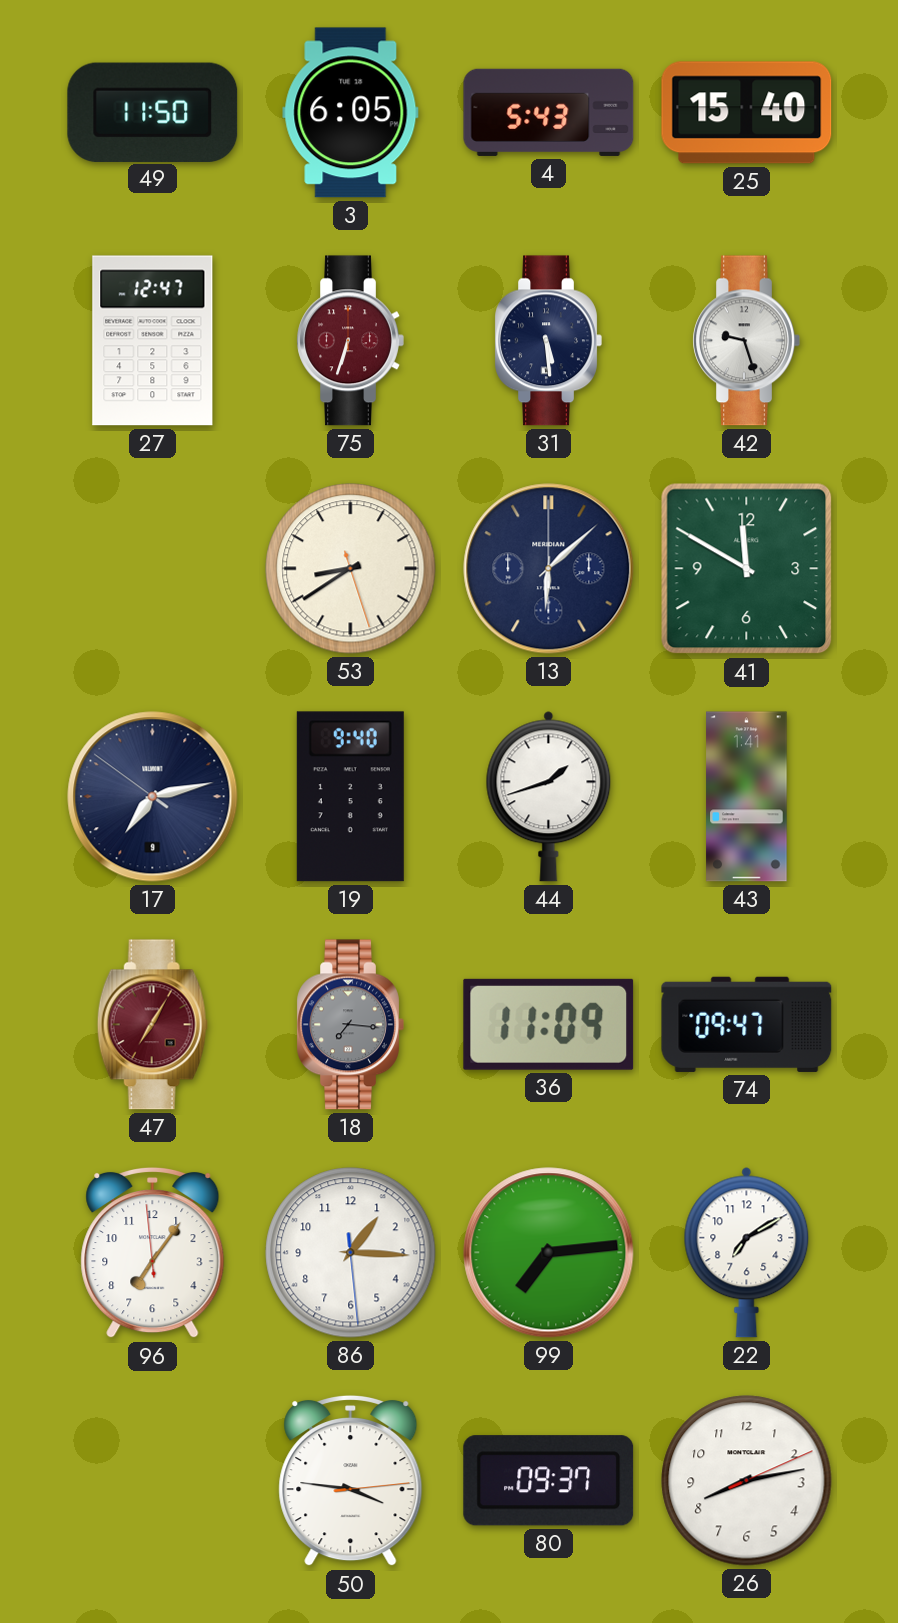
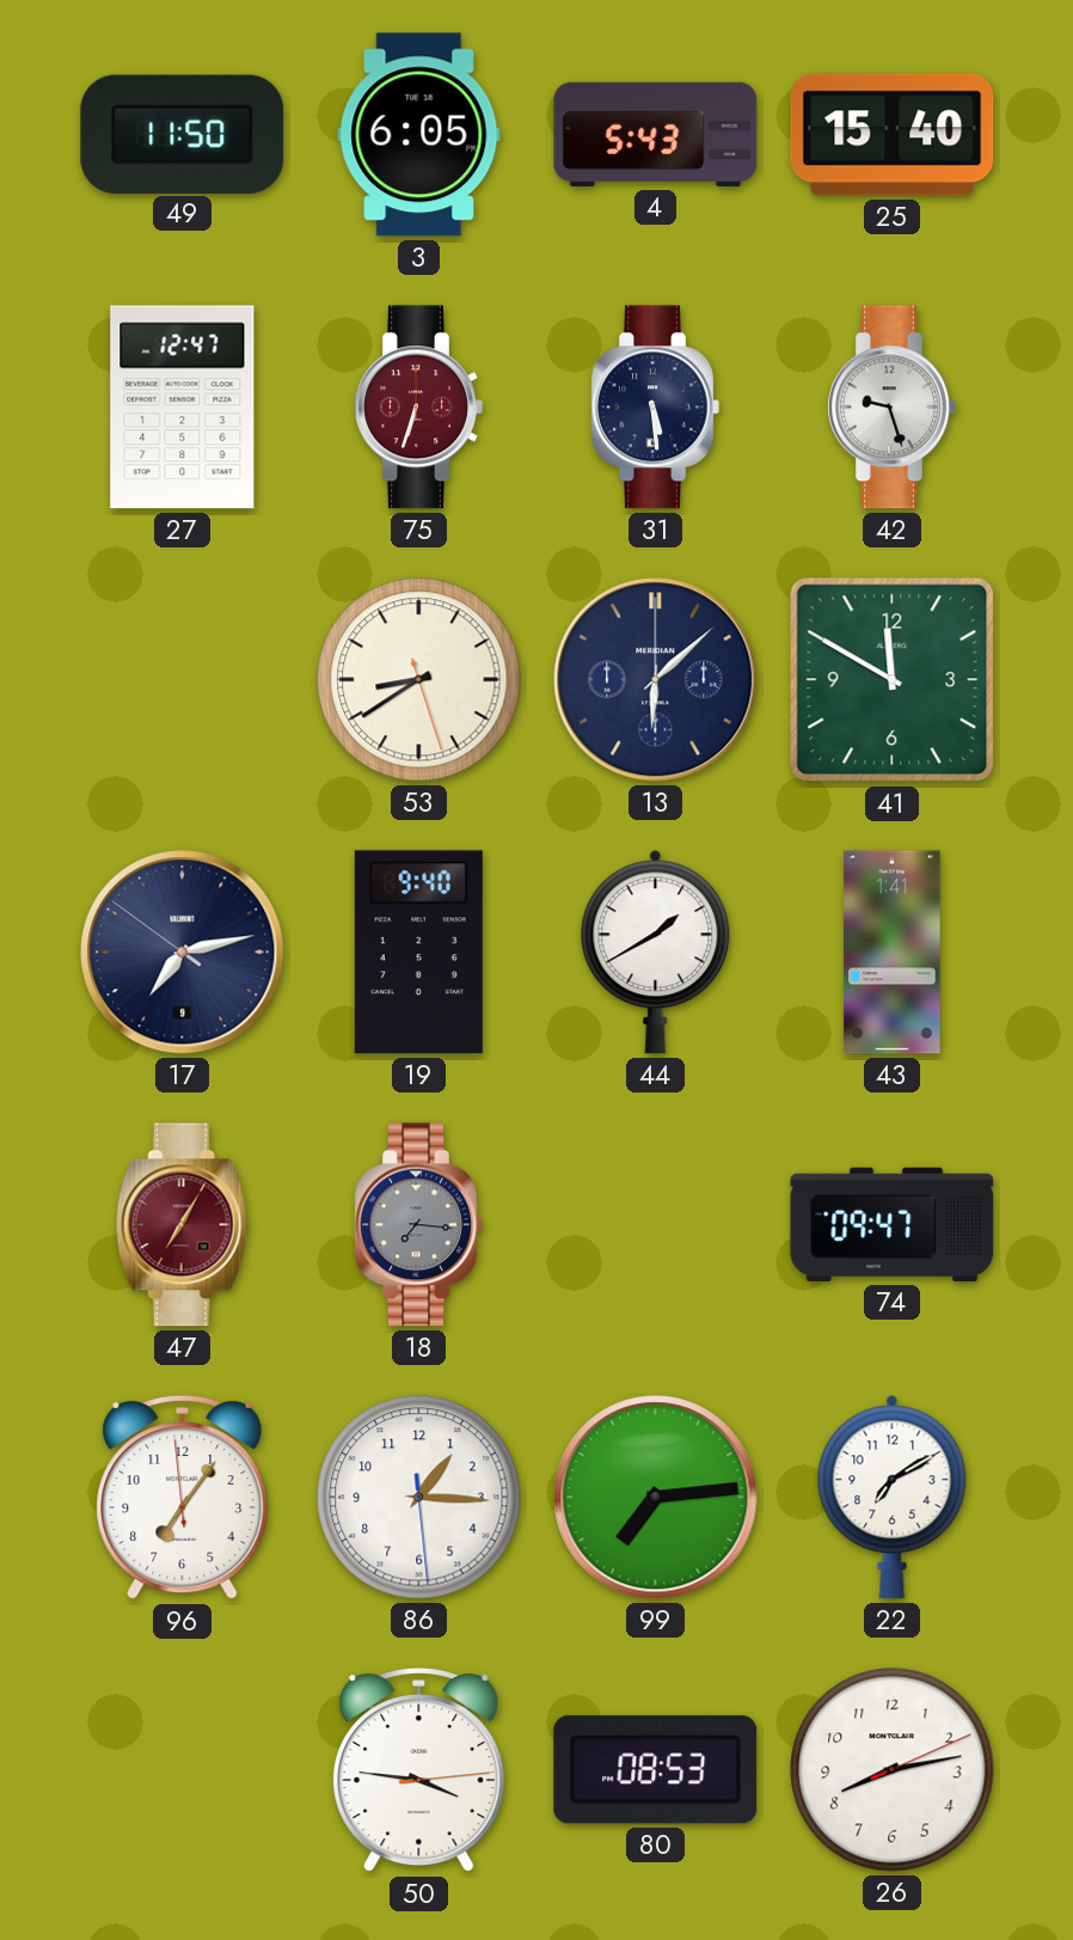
44: 1:42 -> 1:40
36: 11:09 -> none
80: 09:37 -> 08:53
